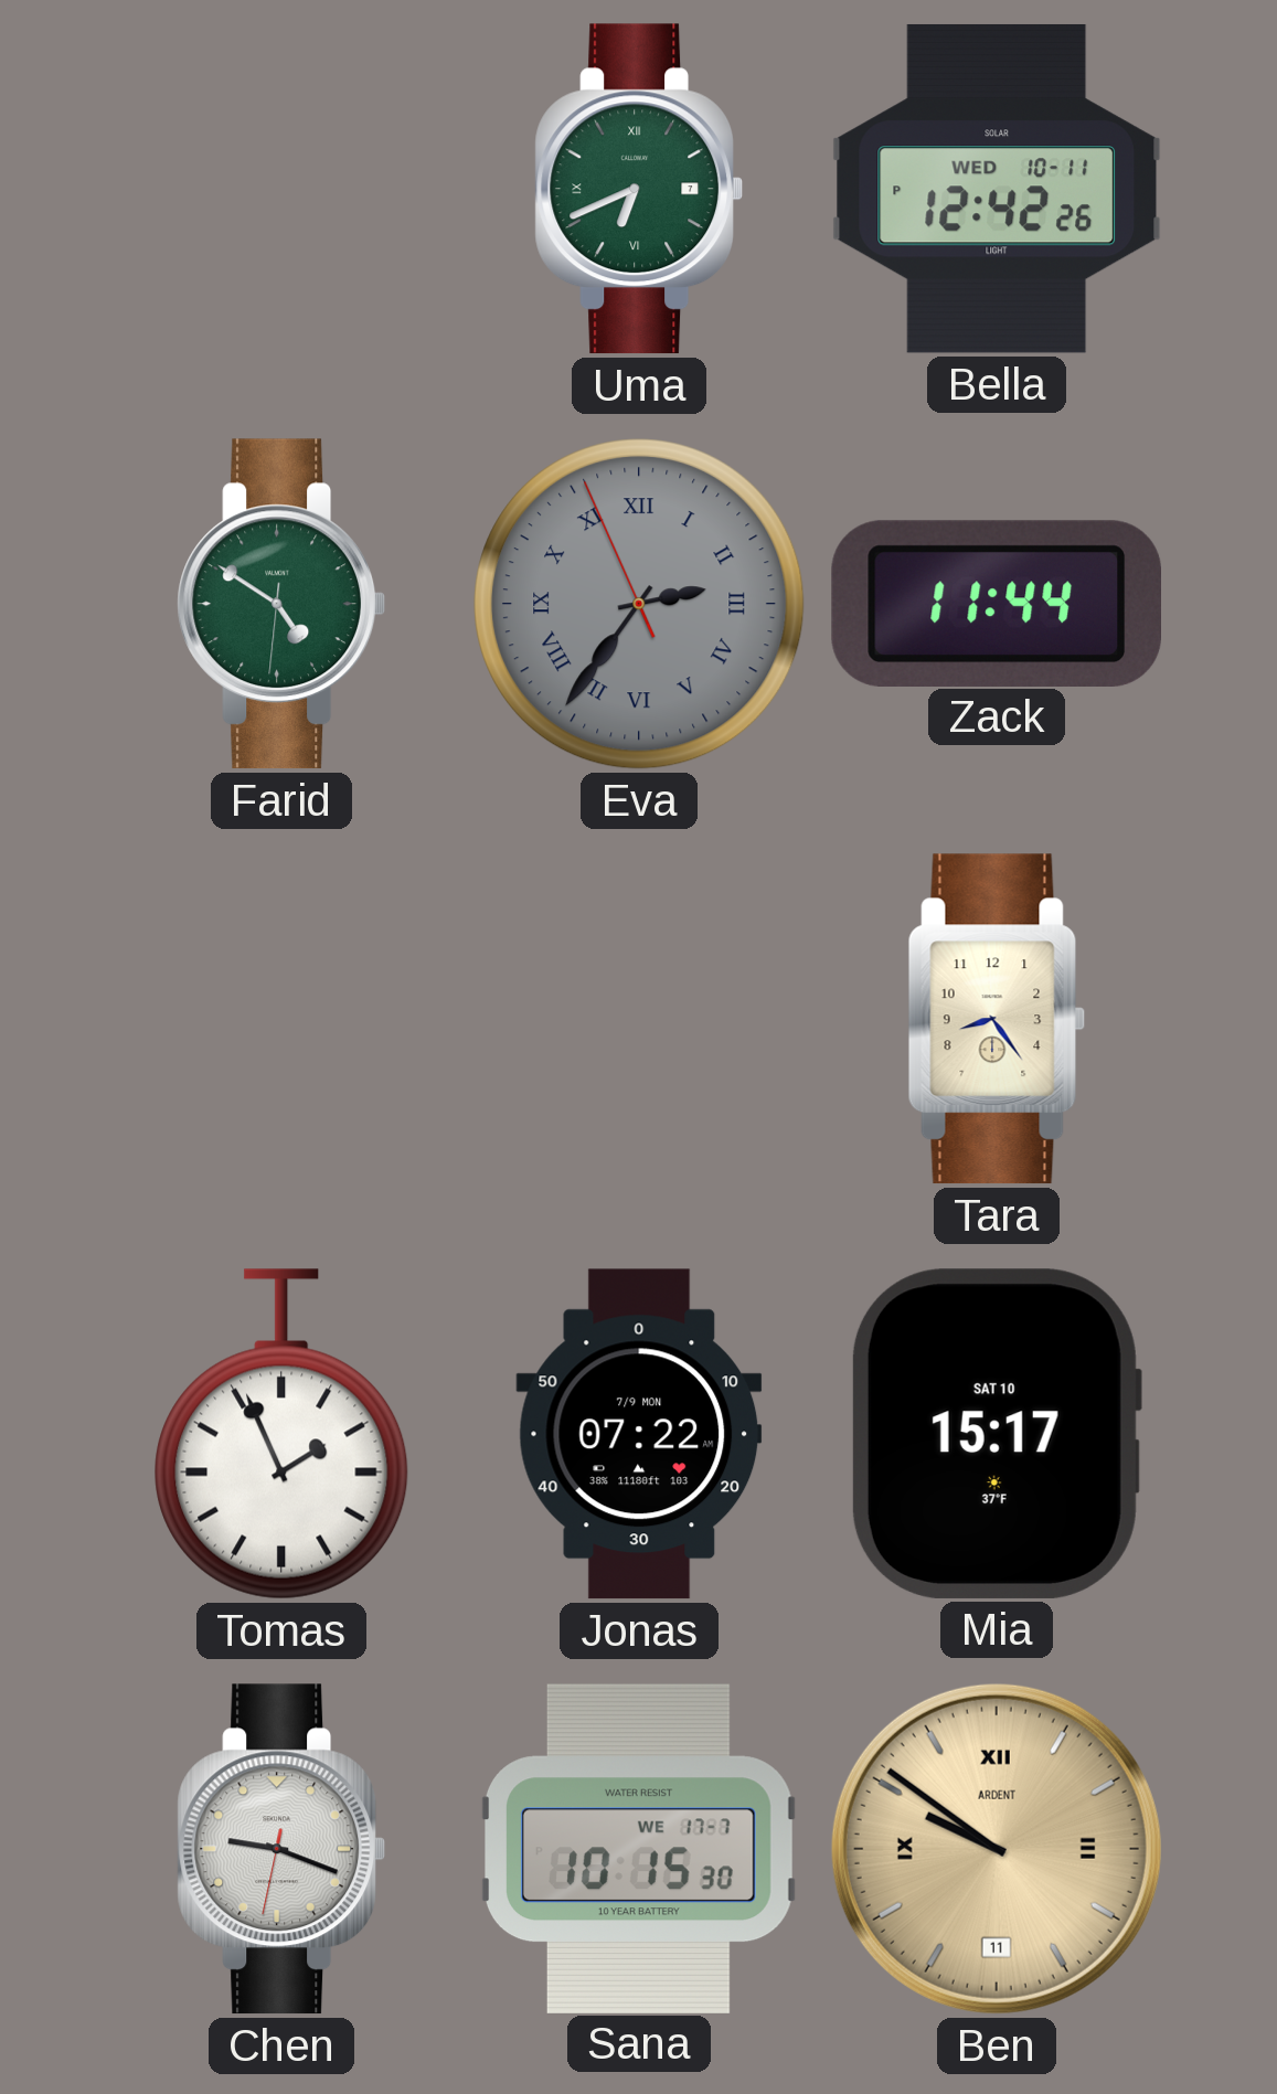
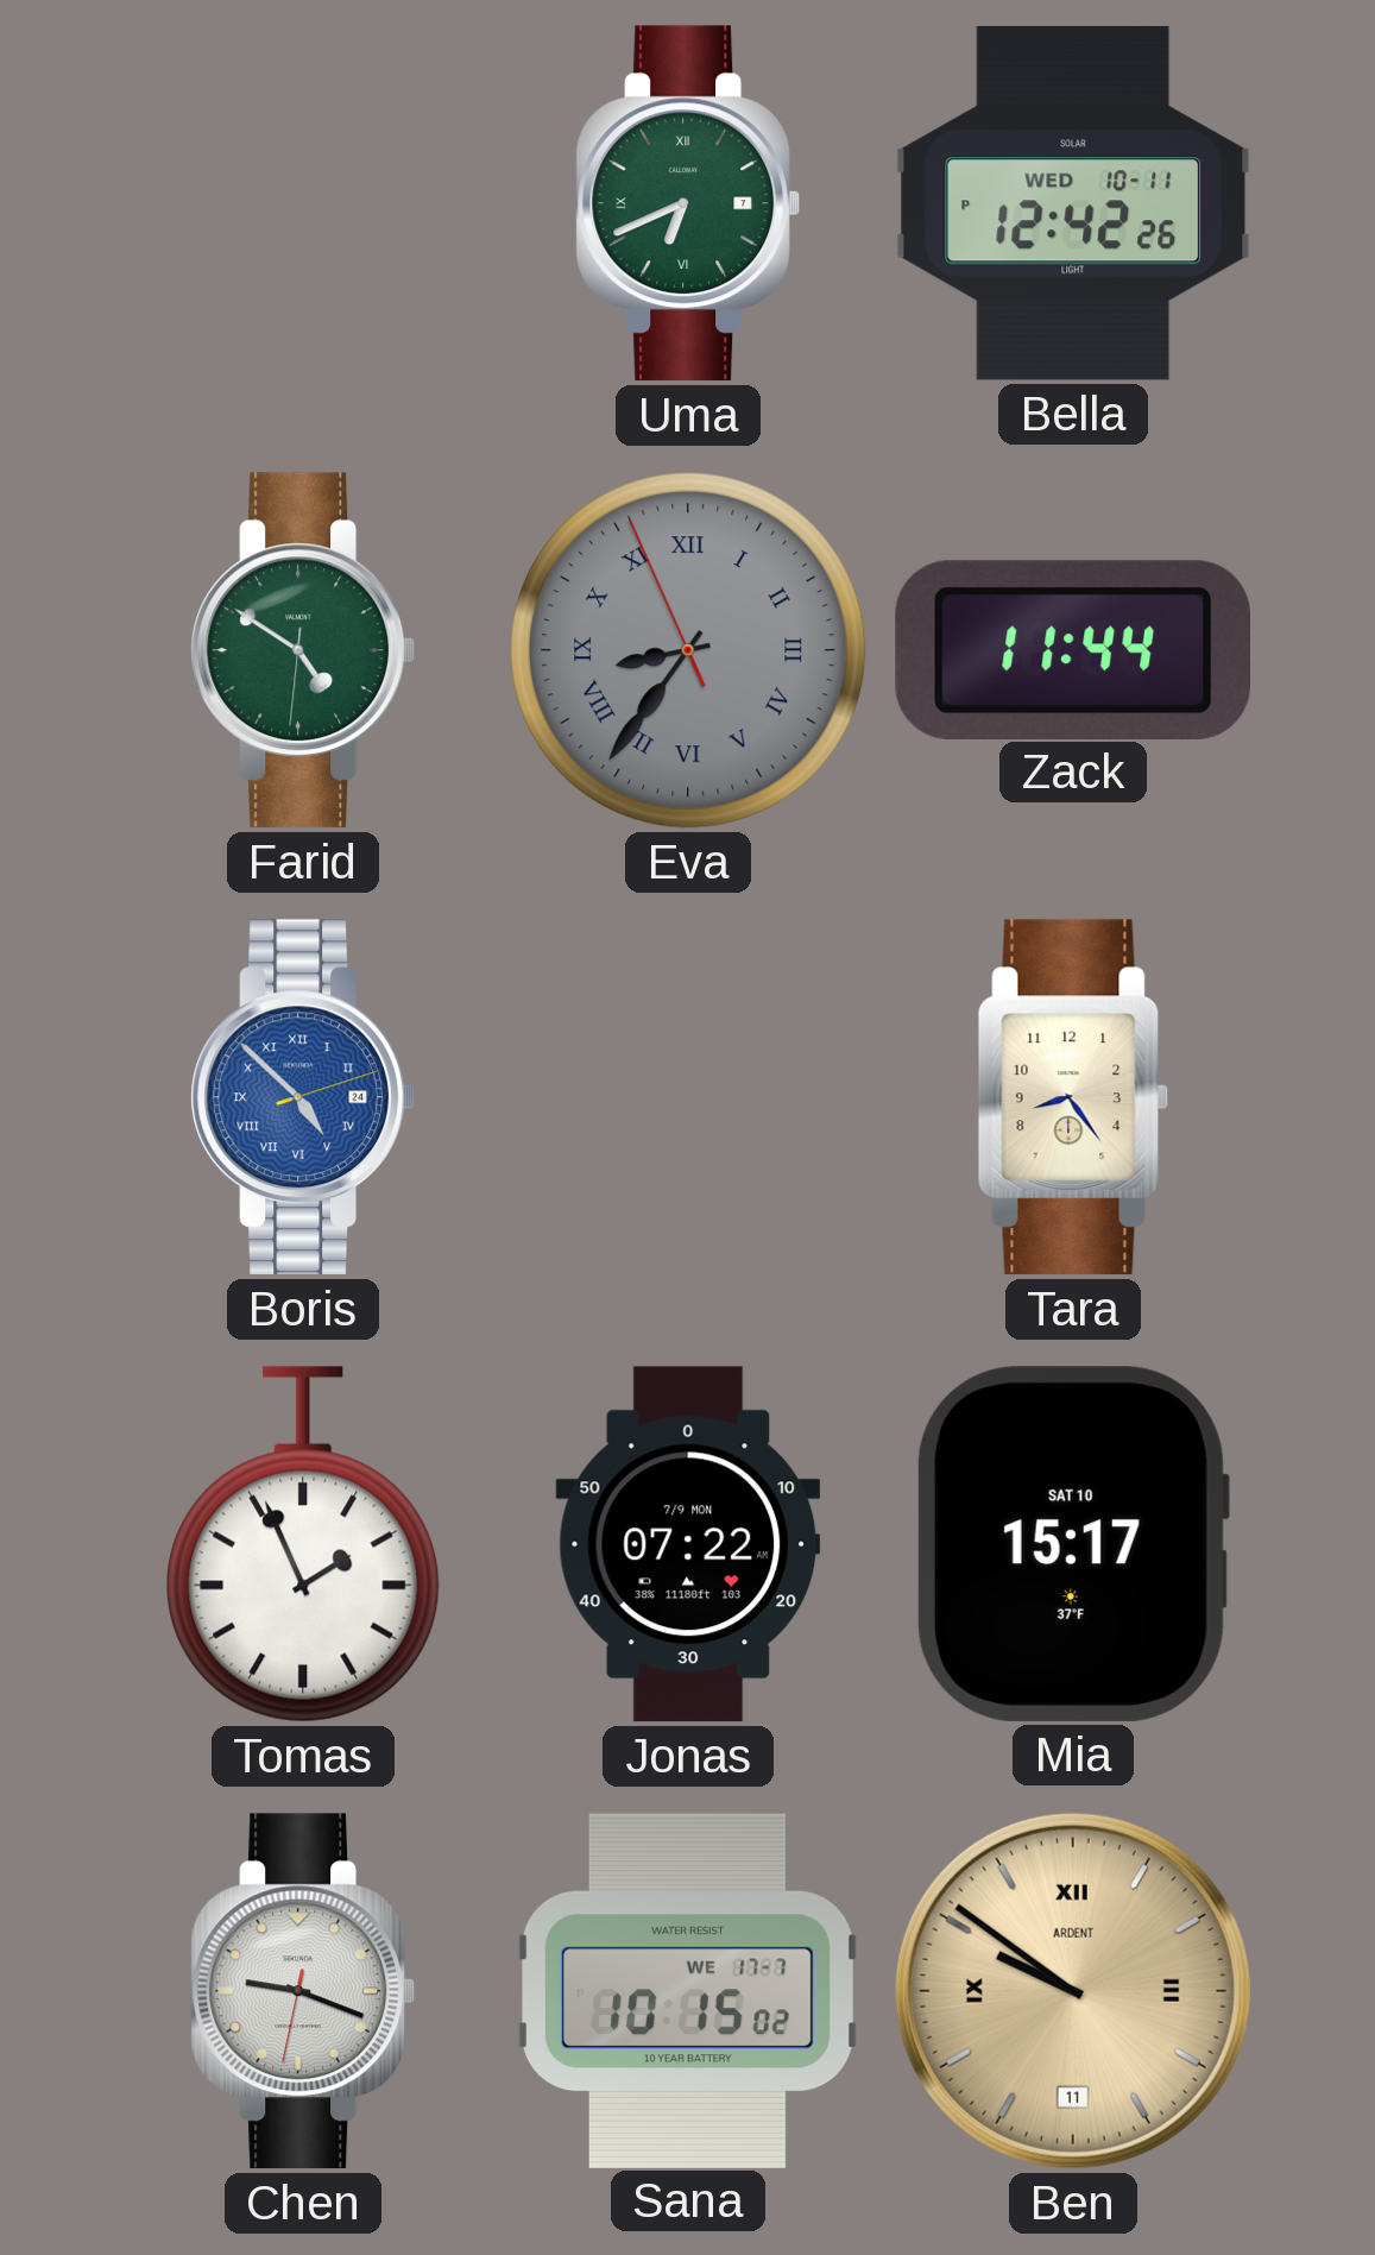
Eva: 2:35 -> 8:35
Boris: none -> 4:52
Sana: 10:15:30 -> 10:15:02
